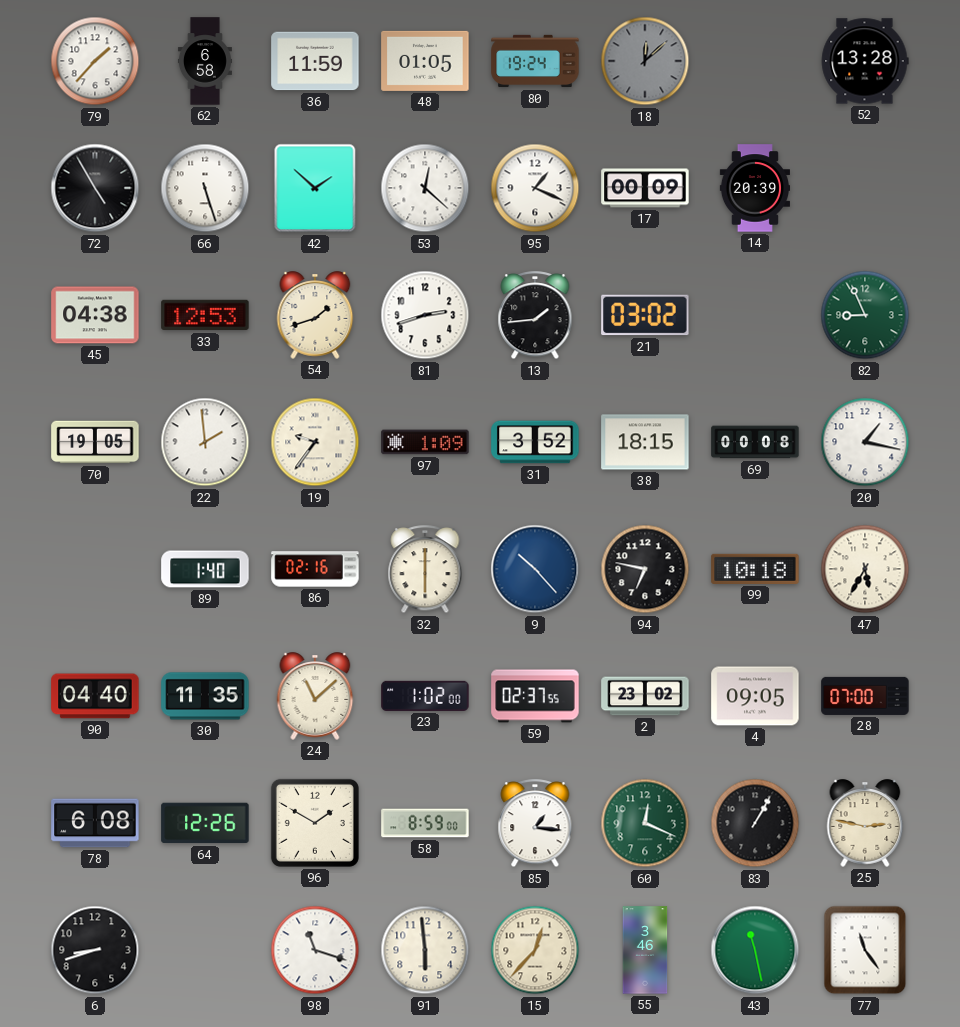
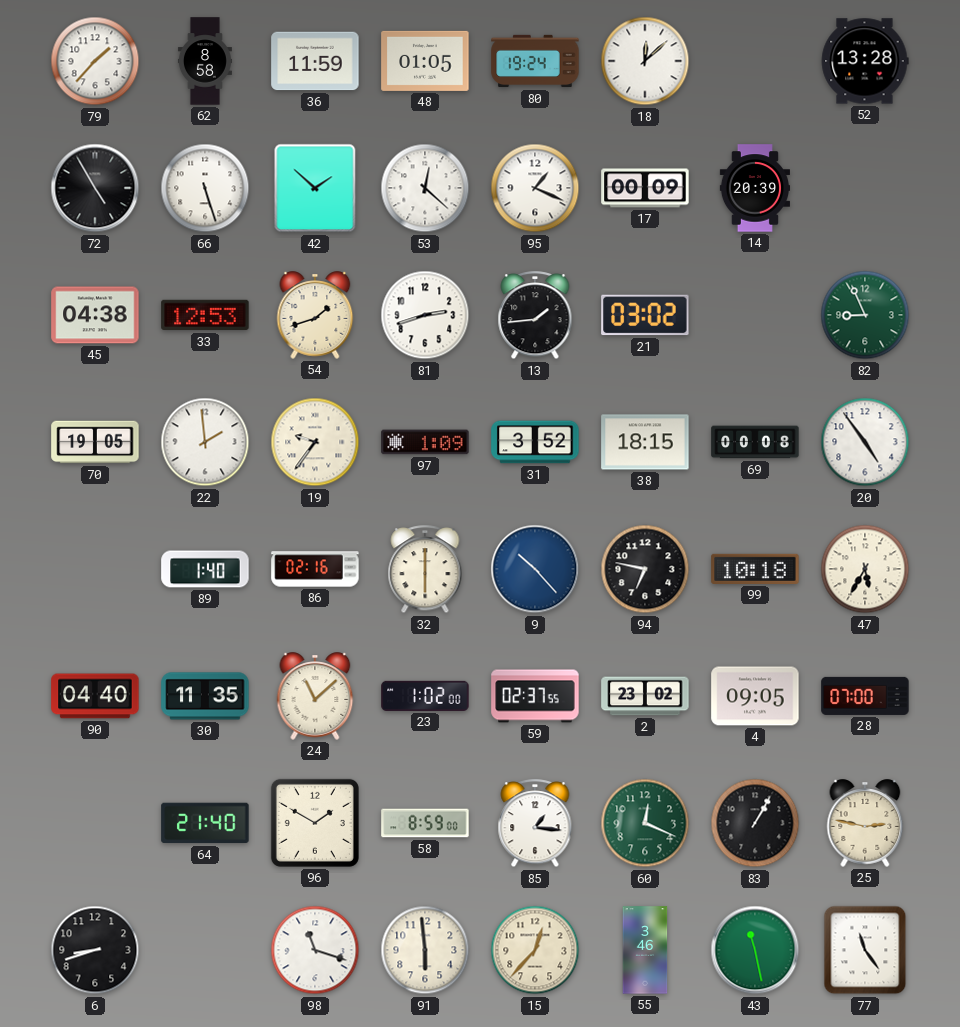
62: 6:58 -> 8:58
18 dial: grey -> white
20: 1:17 -> 4:54
78: 6:08 -> none
64: 12:26 -> 21:40
